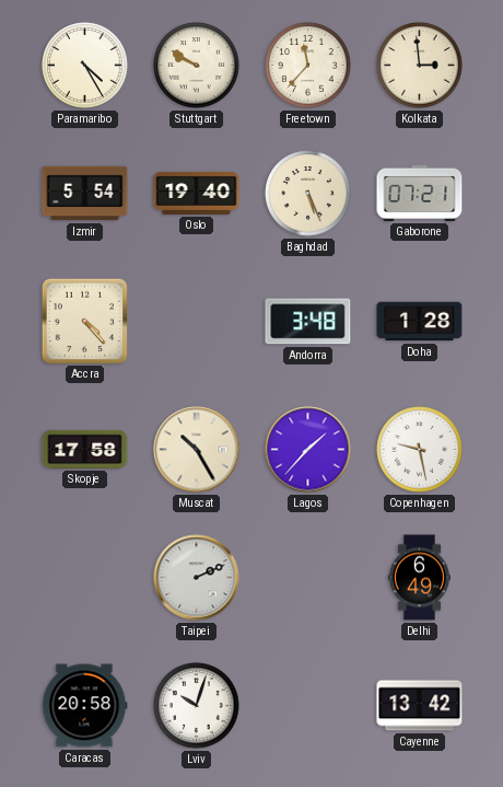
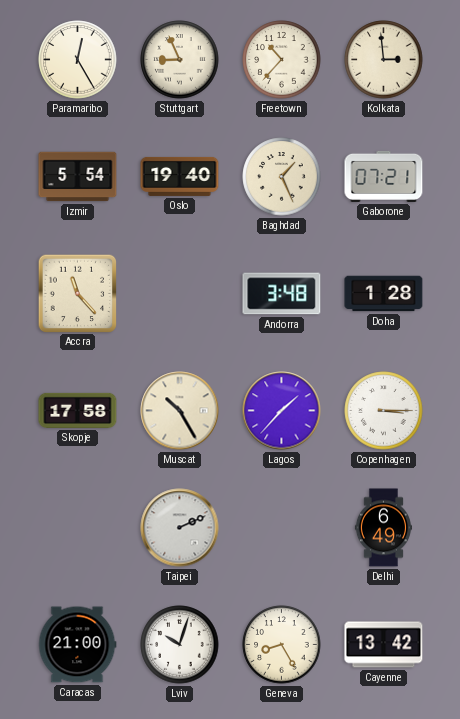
Paramaribo: 4:25 -> 12:25
Stuttgart: 9:50 -> 8:56
Freetown: 11:37 -> 10:37
Baghdad: 5:26 -> 1:26
Accra: 4:23 -> 11:23
Copenhagen: 9:28 -> 3:15
Caracas: 20:58 -> 21:00
Geneva: none -> 8:25
